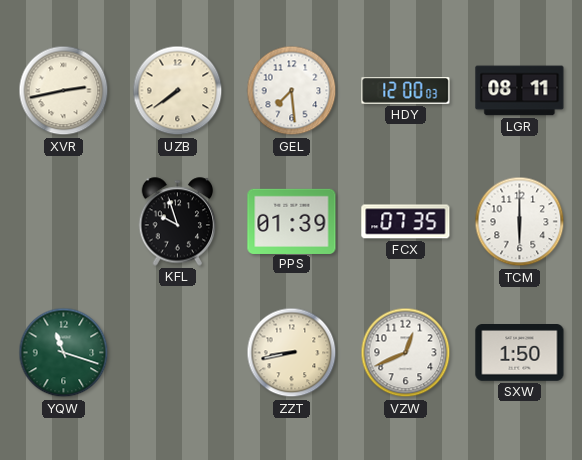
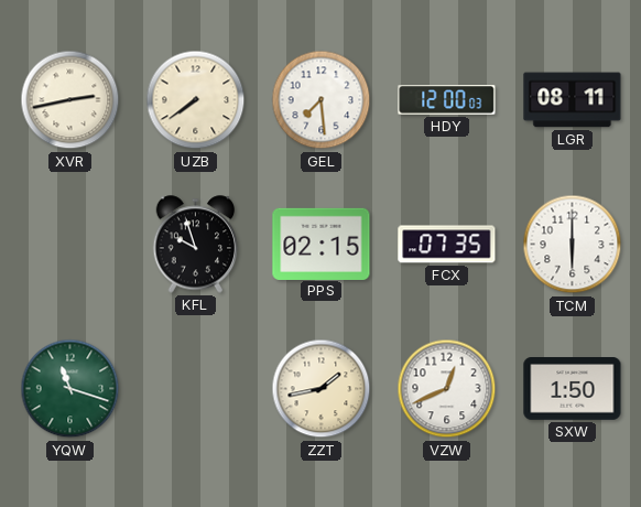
PPS: 01:39 -> 02:15
ZZT: 8:43 -> 1:43
